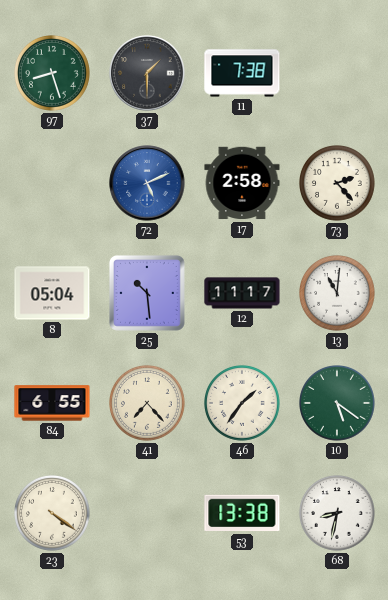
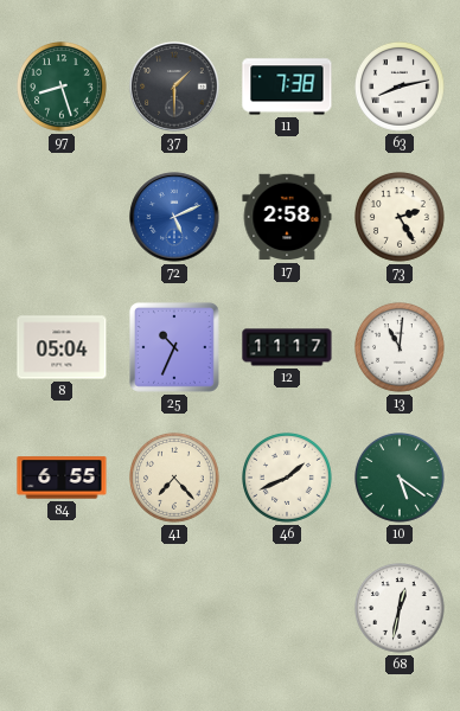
63: none -> 8:13
73: 2:23 -> 2:25
25: 10:29 -> 10:34
46: 1:36 -> 1:41
23: 4:21 -> none
53: 13:38 -> none
68: 8:32 -> 12:32
